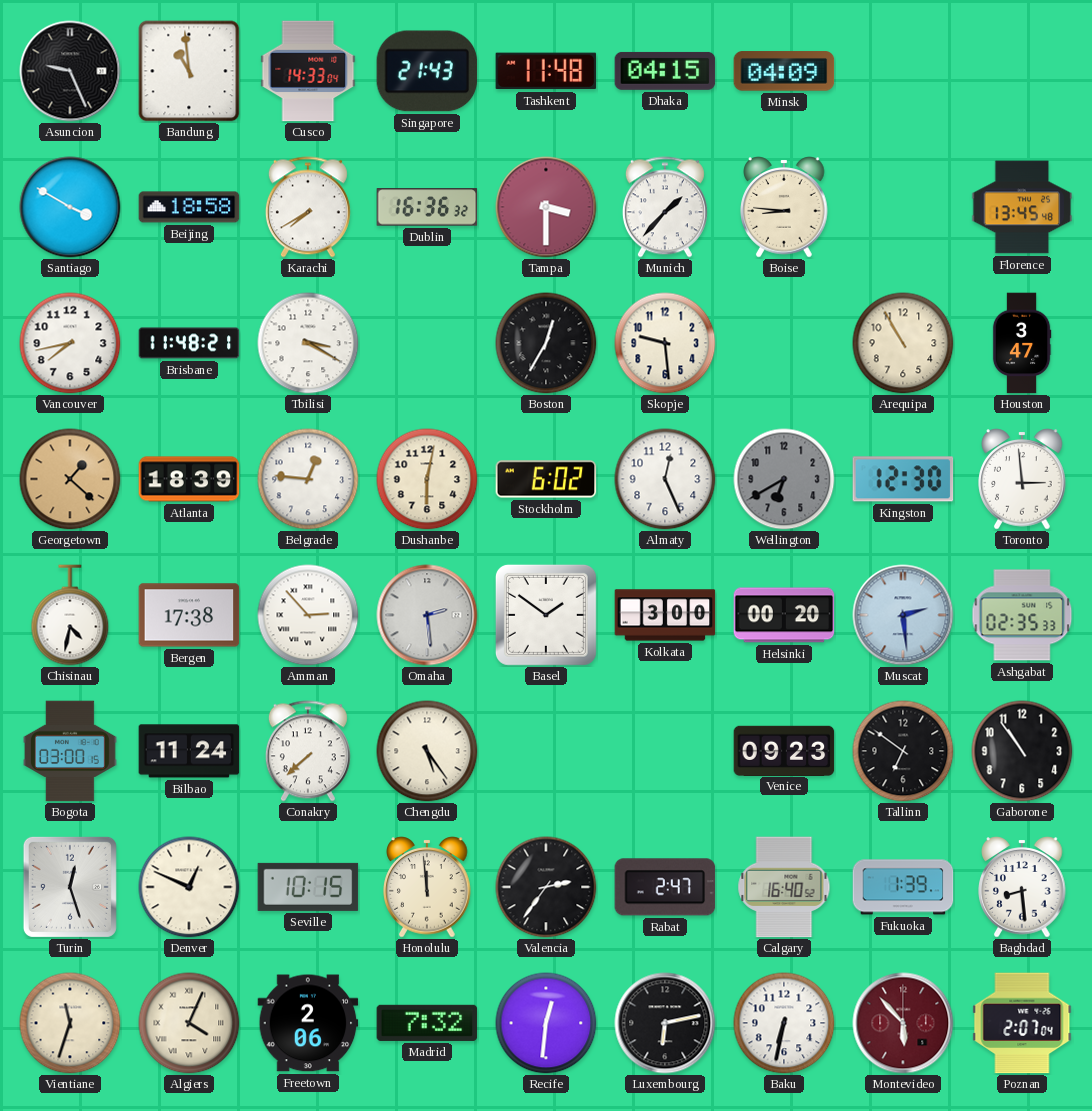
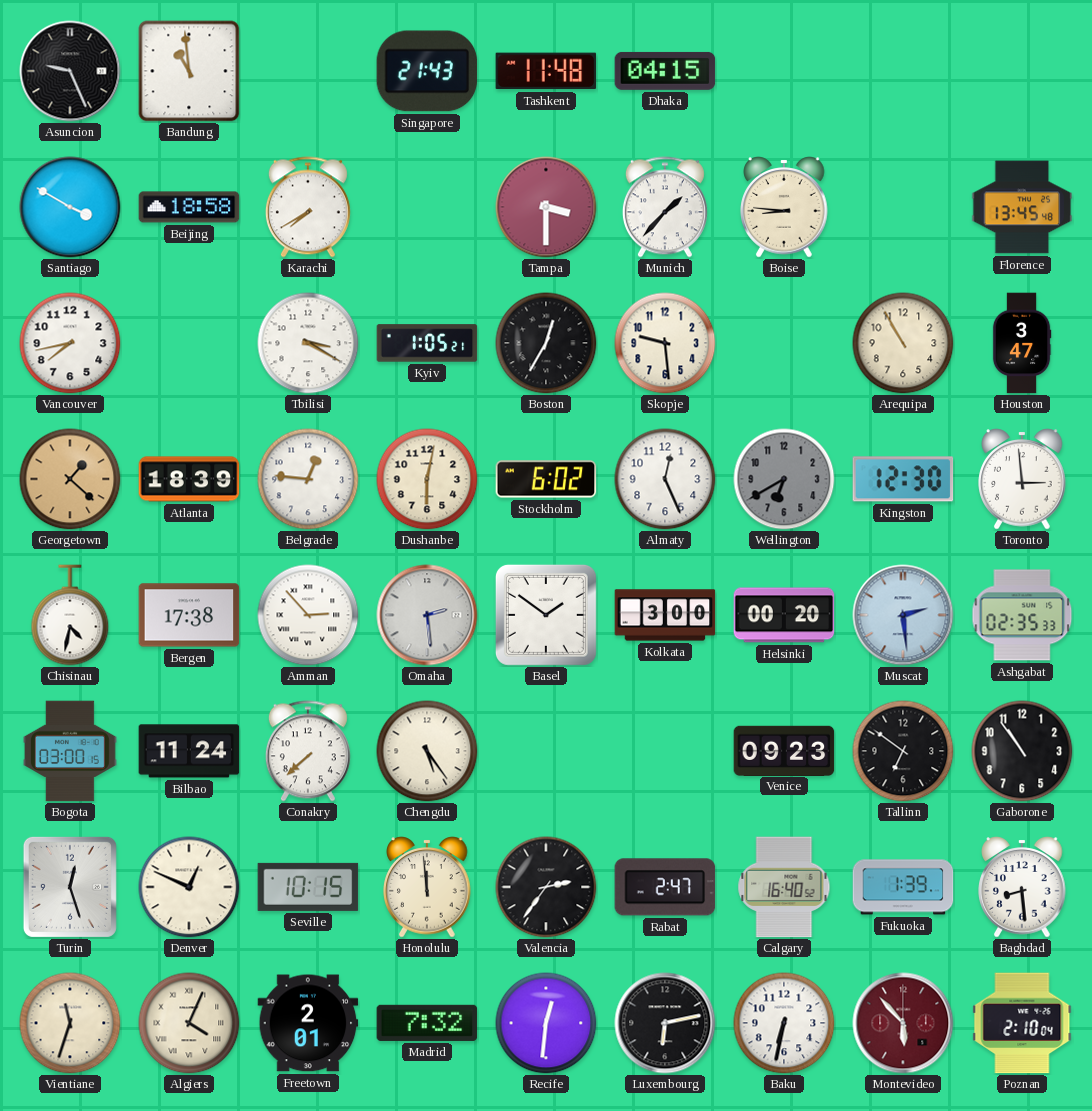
Cusco: 14:33 -> none
Minsk: 04:09 -> none
Dublin: 16:36 -> none
Brisbane: 11:48 -> none
Kyiv: none -> 1:05
Freetown: 2:06 -> 2:01
Poznan: 2:07 -> 2:10
